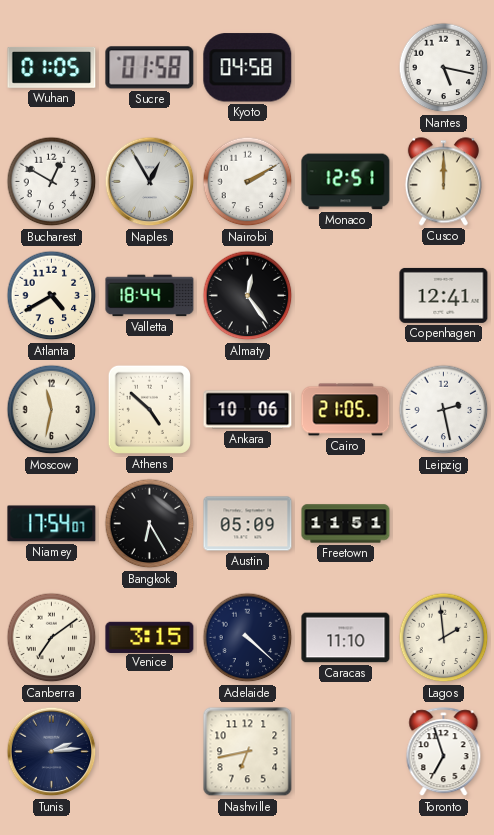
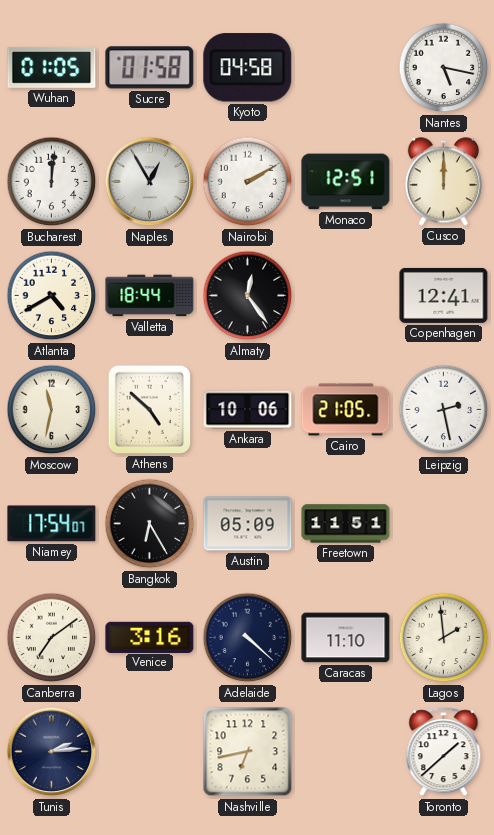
Bucharest: 12:50 -> 12:01
Venice: 3:15 -> 3:16
Toronto: 6:57 -> 1:38
